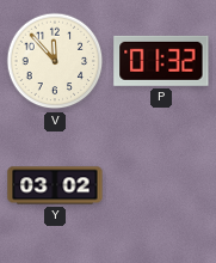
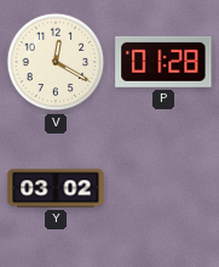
V: 11:53 -> 12:20
P: 01:32 -> 01:28
